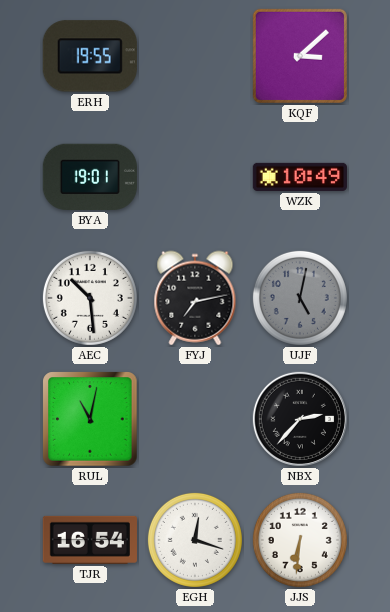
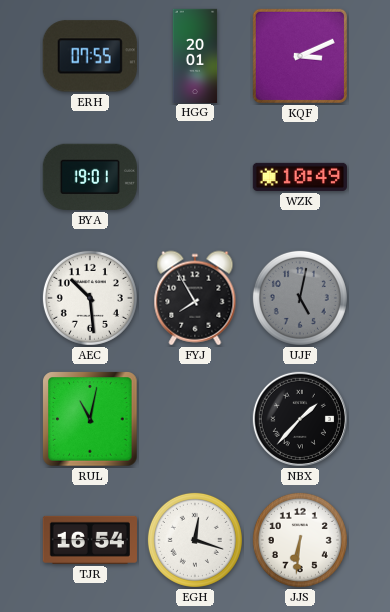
ERH: 19:55 -> 07:55
HGG: none -> 20:01
KQF: 3:08 -> 3:11
FYJ: 7:13 -> 7:55
NBX: 2:37 -> 1:37
